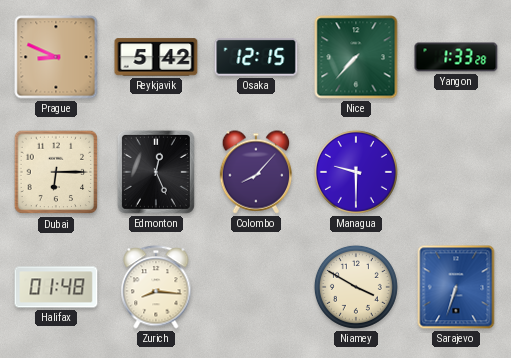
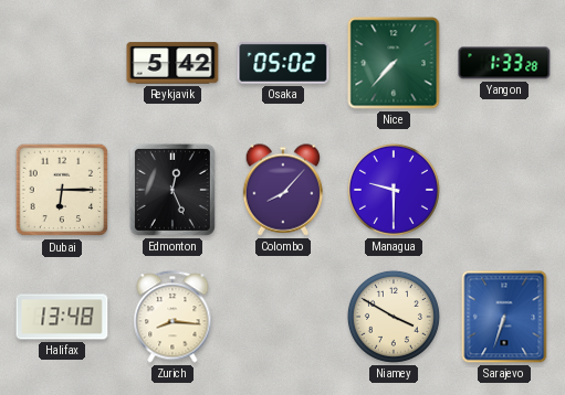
Prague: 8:49 -> none
Osaka: 12:15 -> 05:02
Halifax: 01:48 -> 13:48
